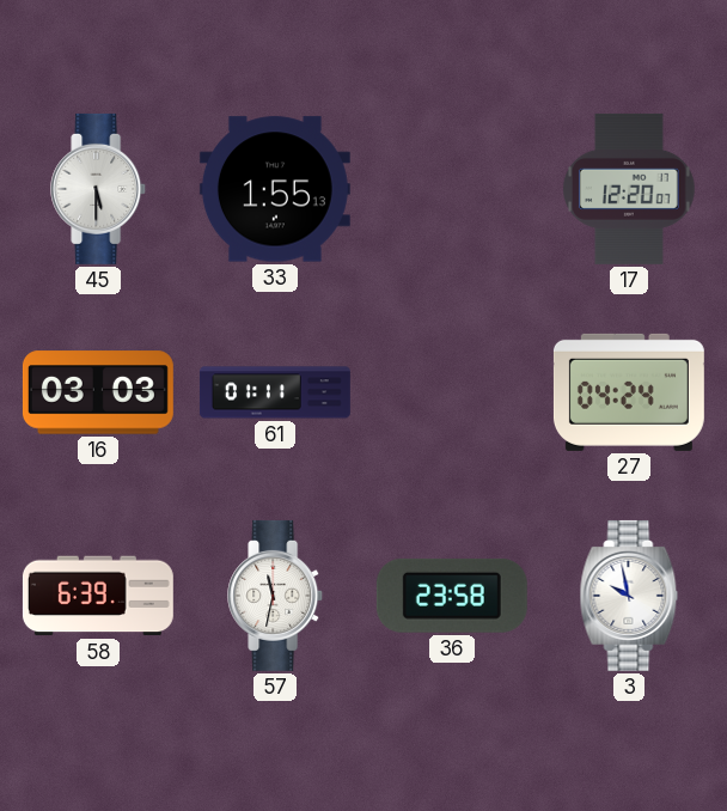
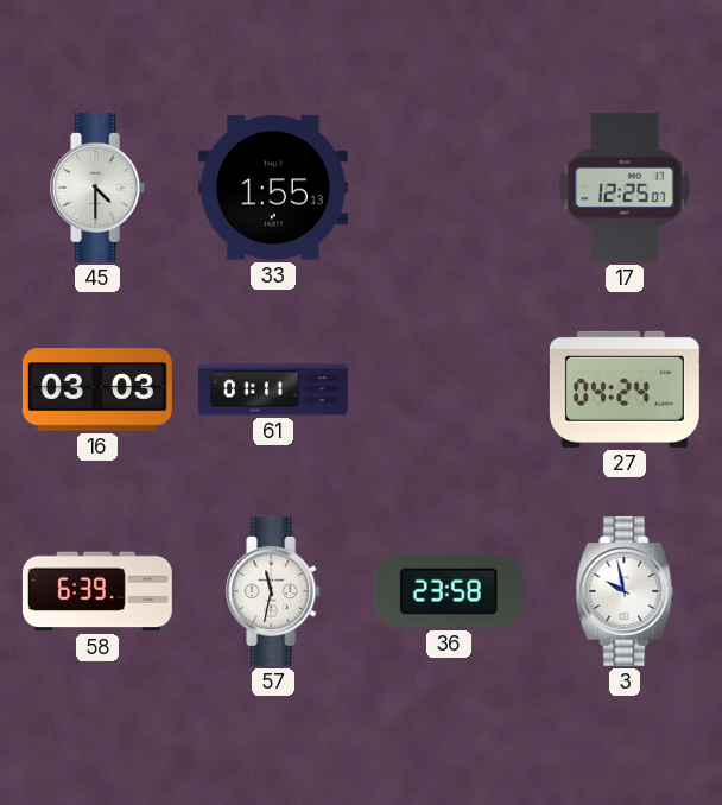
45: 5:30 -> 4:30
17: 12:20 -> 12:25
